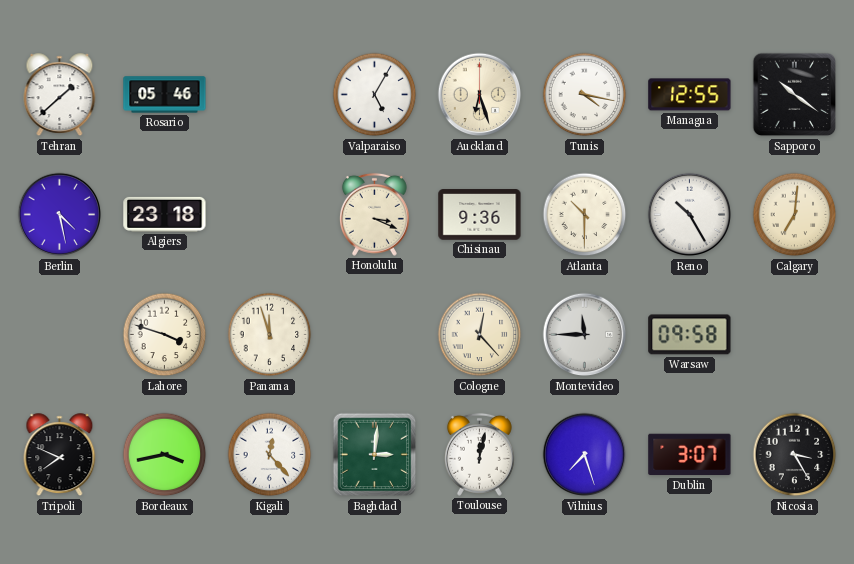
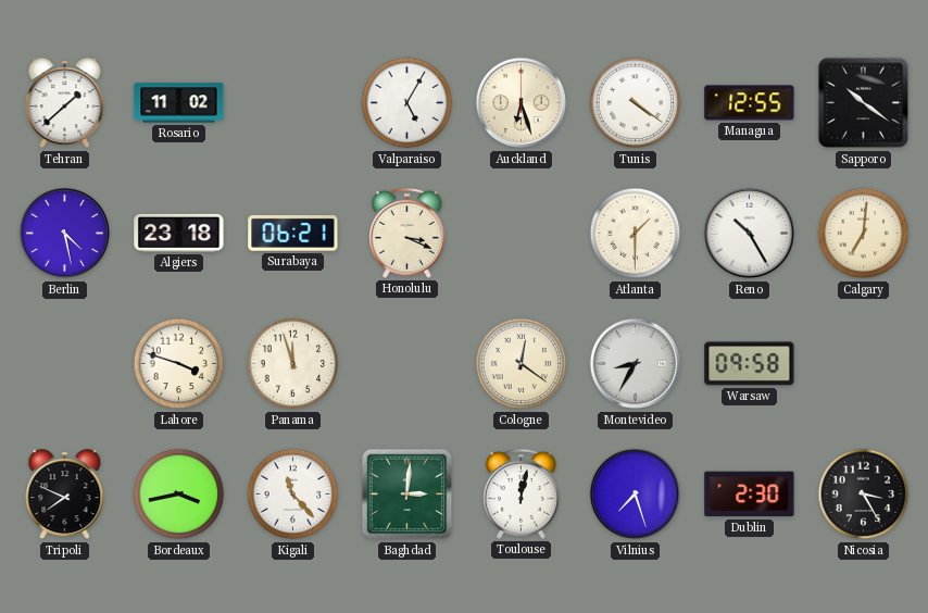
Rosario: 05:46 -> 11:02
Tunis: 4:17 -> 4:21
Surabaya: none -> 06:21
Chisinau: 9:36 -> none
Atlanta: 10:30 -> 1:30
Cologne: 12:23 -> 12:21
Montevideo: 11:45 -> 8:35
Kigali: 12:23 -> 11:23
Dublin: 3:07 -> 2:30
